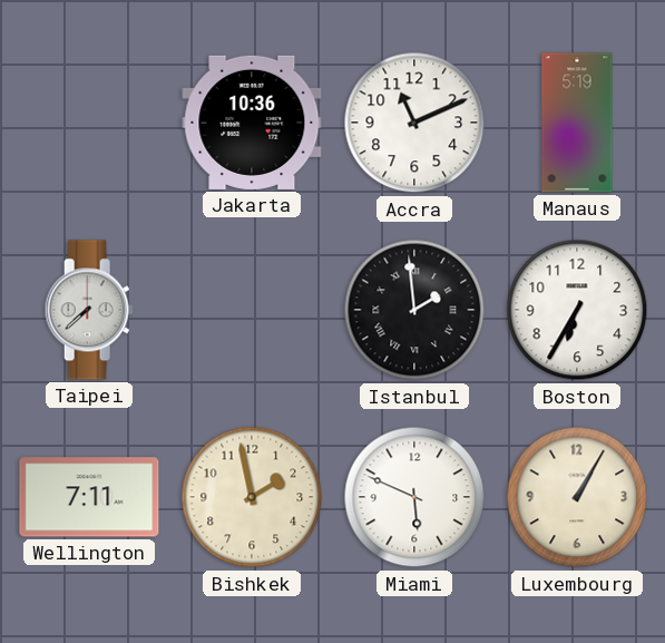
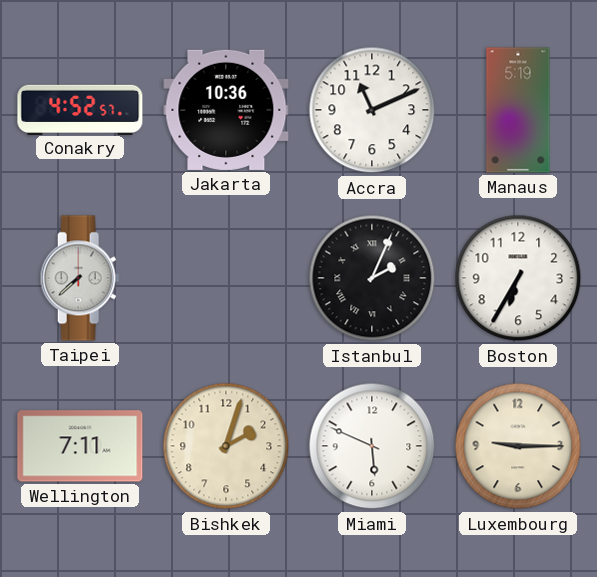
Conakry: none -> 4:52
Istanbul: 1:59 -> 2:04
Bishkek: 1:58 -> 2:03
Luxembourg: 1:05 -> 9:15
